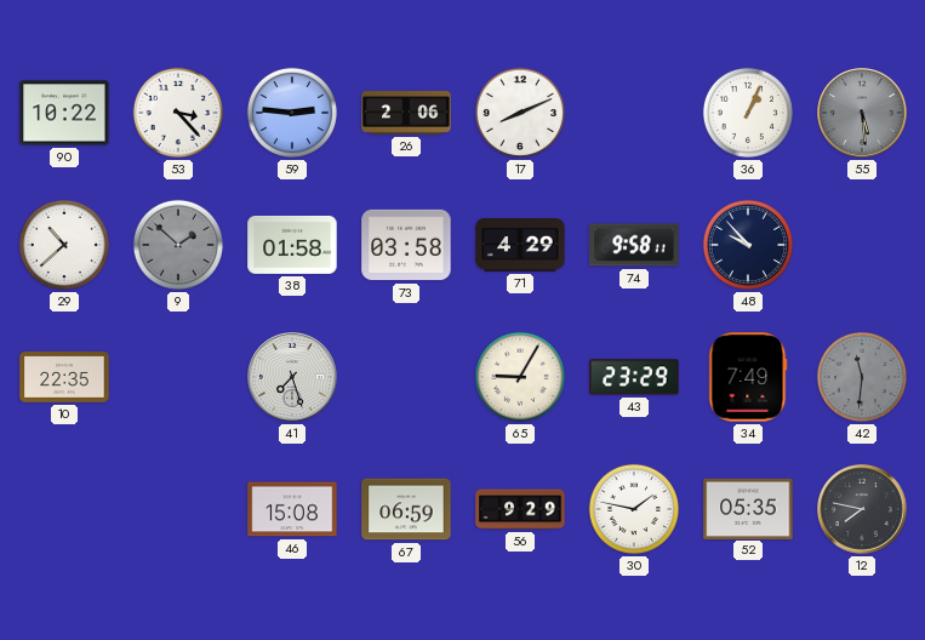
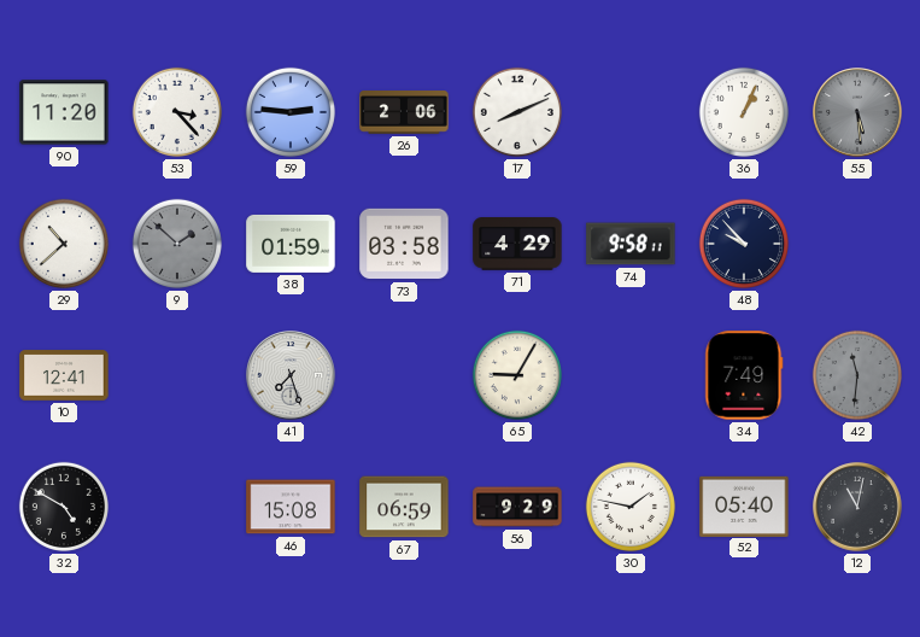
90: 10:22 -> 11:20
38: 01:58 -> 01:59
10: 22:35 -> 12:41
43: 23:29 -> none
32: none -> 4:50
52: 05:35 -> 05:40
12: 7:47 -> 11:02
